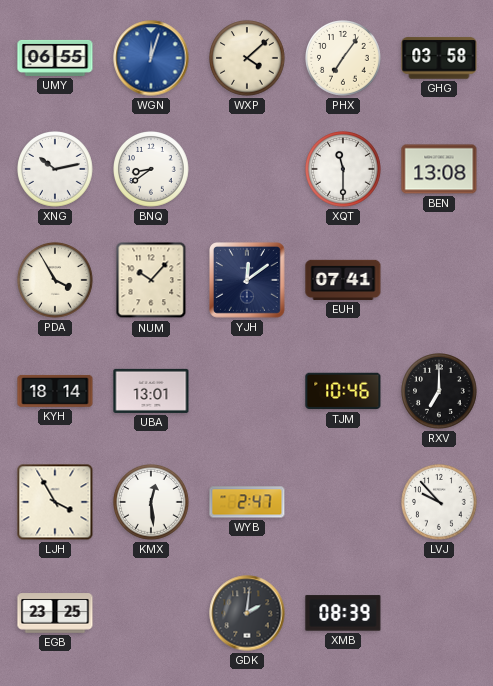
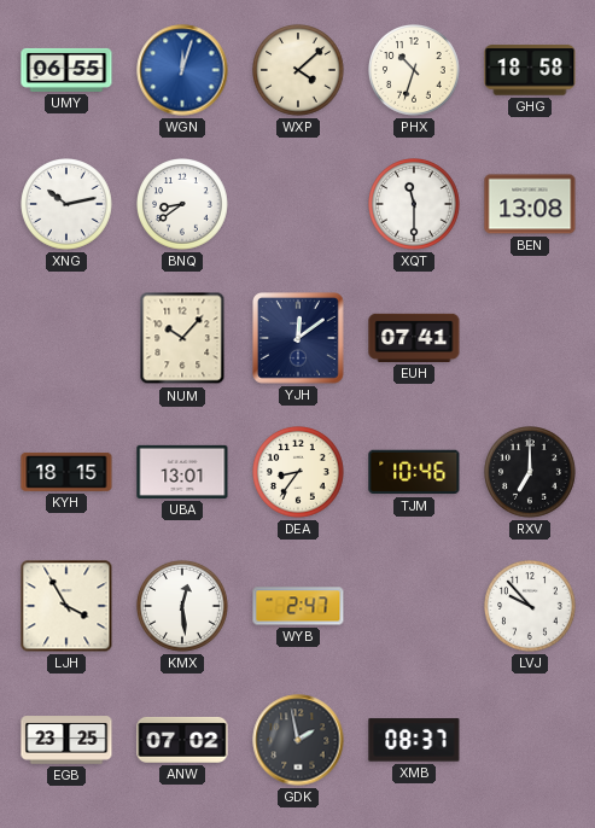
PHX: 7:06 -> 10:33
GHG: 03:58 -> 18:58
PDA: 3:55 -> none
KYH: 18:14 -> 18:15
DEA: none -> 8:36
ANW: none -> 07:02
GDK: 2:01 -> 1:58
XMB: 08:39 -> 08:37
